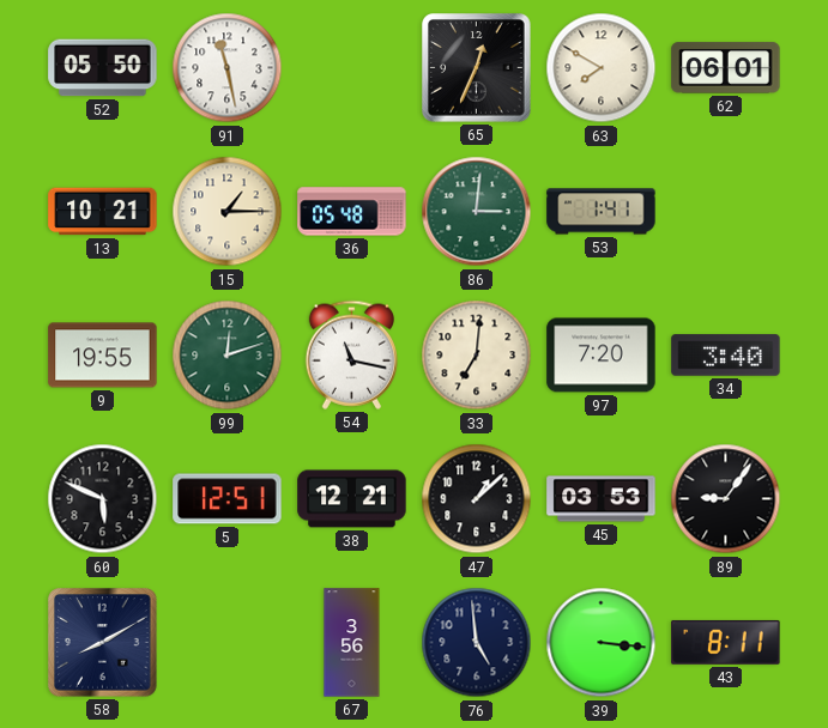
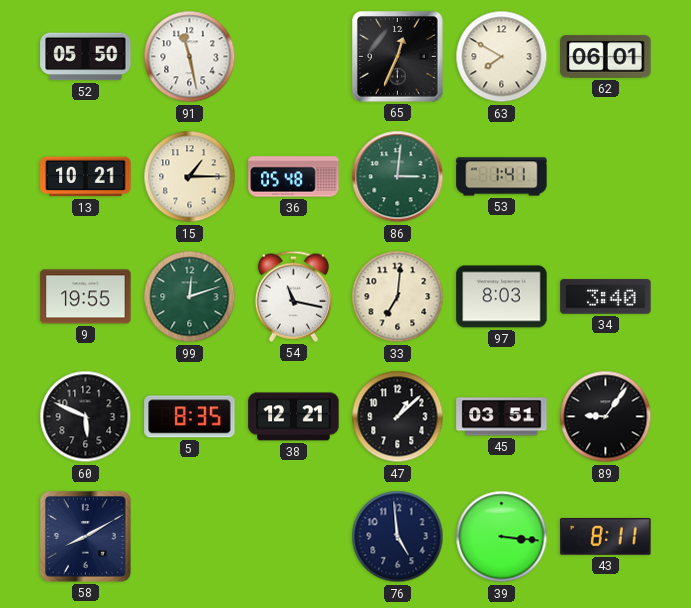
97: 7:20 -> 8:03
5: 12:51 -> 8:35
45: 03:53 -> 03:51
67: 3:56 -> none
